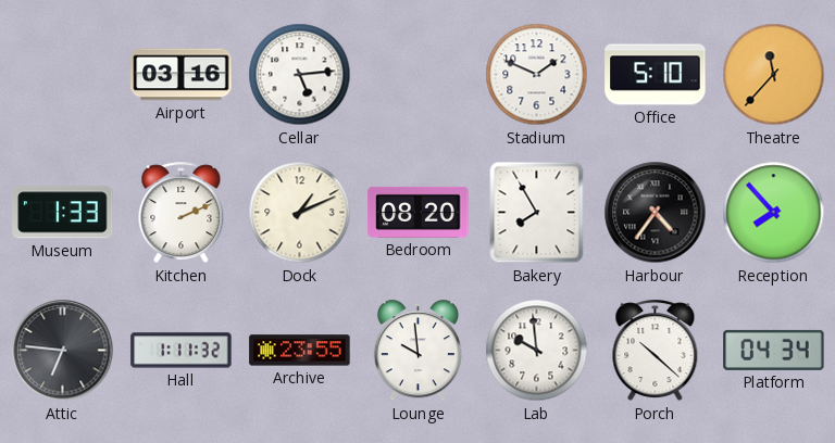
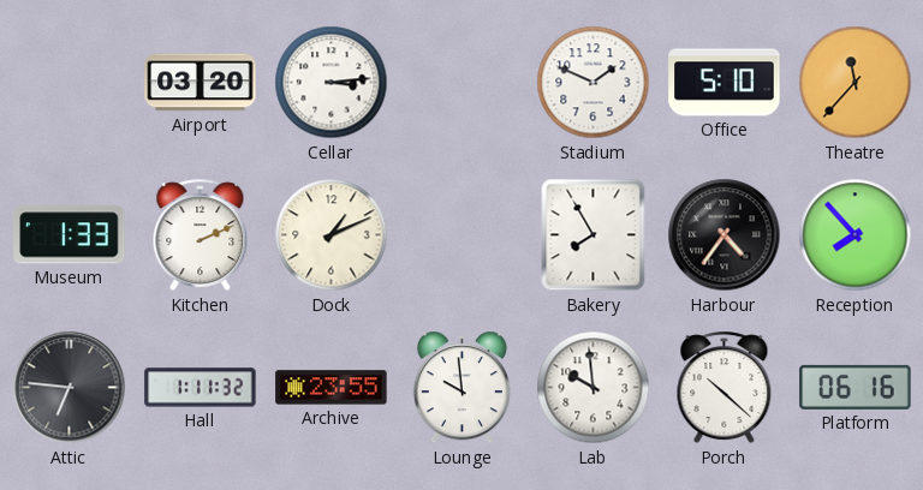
Airport: 03:16 -> 03:20
Cellar: 5:14 -> 3:14
Bedroom: 08:20 -> none
Platform: 04:34 -> 06:16
